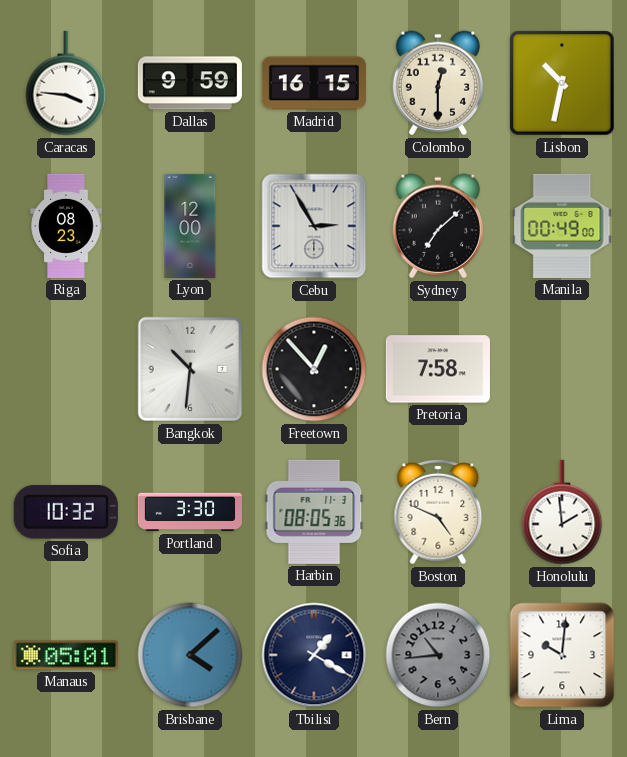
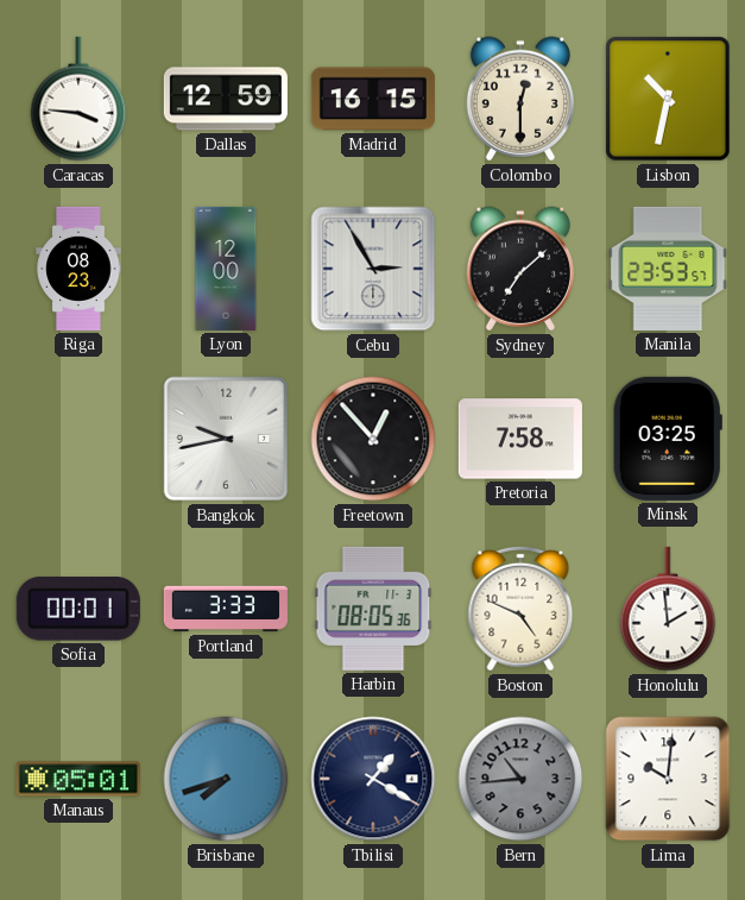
Dallas: 9:59 -> 12:59
Manila: 00:49 -> 23:53
Bangkok: 10:31 -> 9:43
Minsk: none -> 03:25
Sofia: 10:32 -> 00:01
Portland: 3:30 -> 3:33
Brisbane: 4:08 -> 7:42
